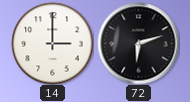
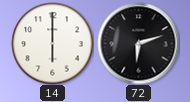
14: 3:00 -> 6:00
